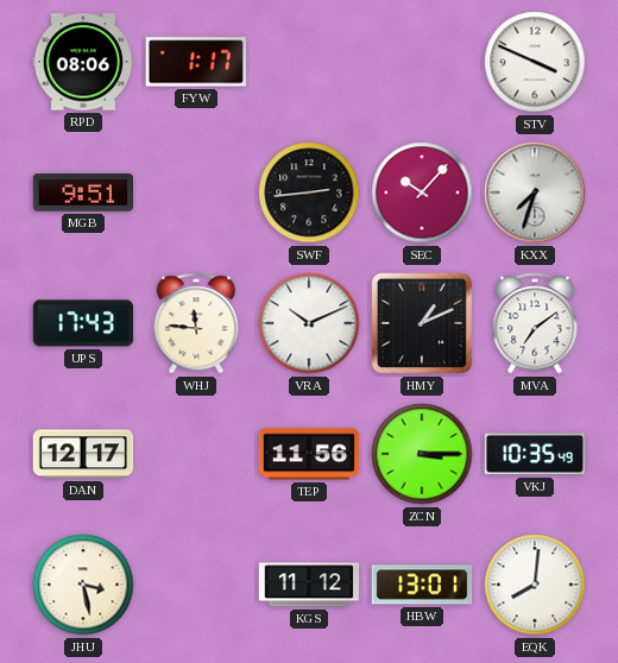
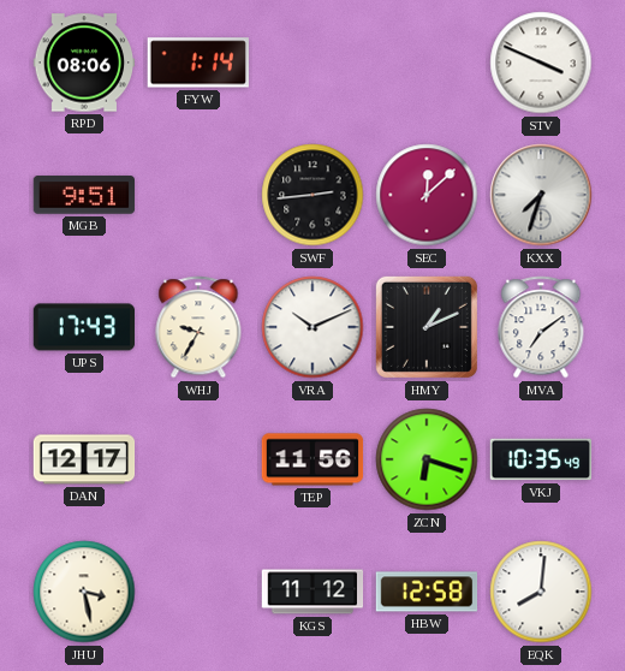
FYW: 1:17 -> 1:14
SEC: 10:07 -> 12:08
WHJ: 11:46 -> 9:35
ZCN: 3:15 -> 6:18
HBW: 13:01 -> 12:58
